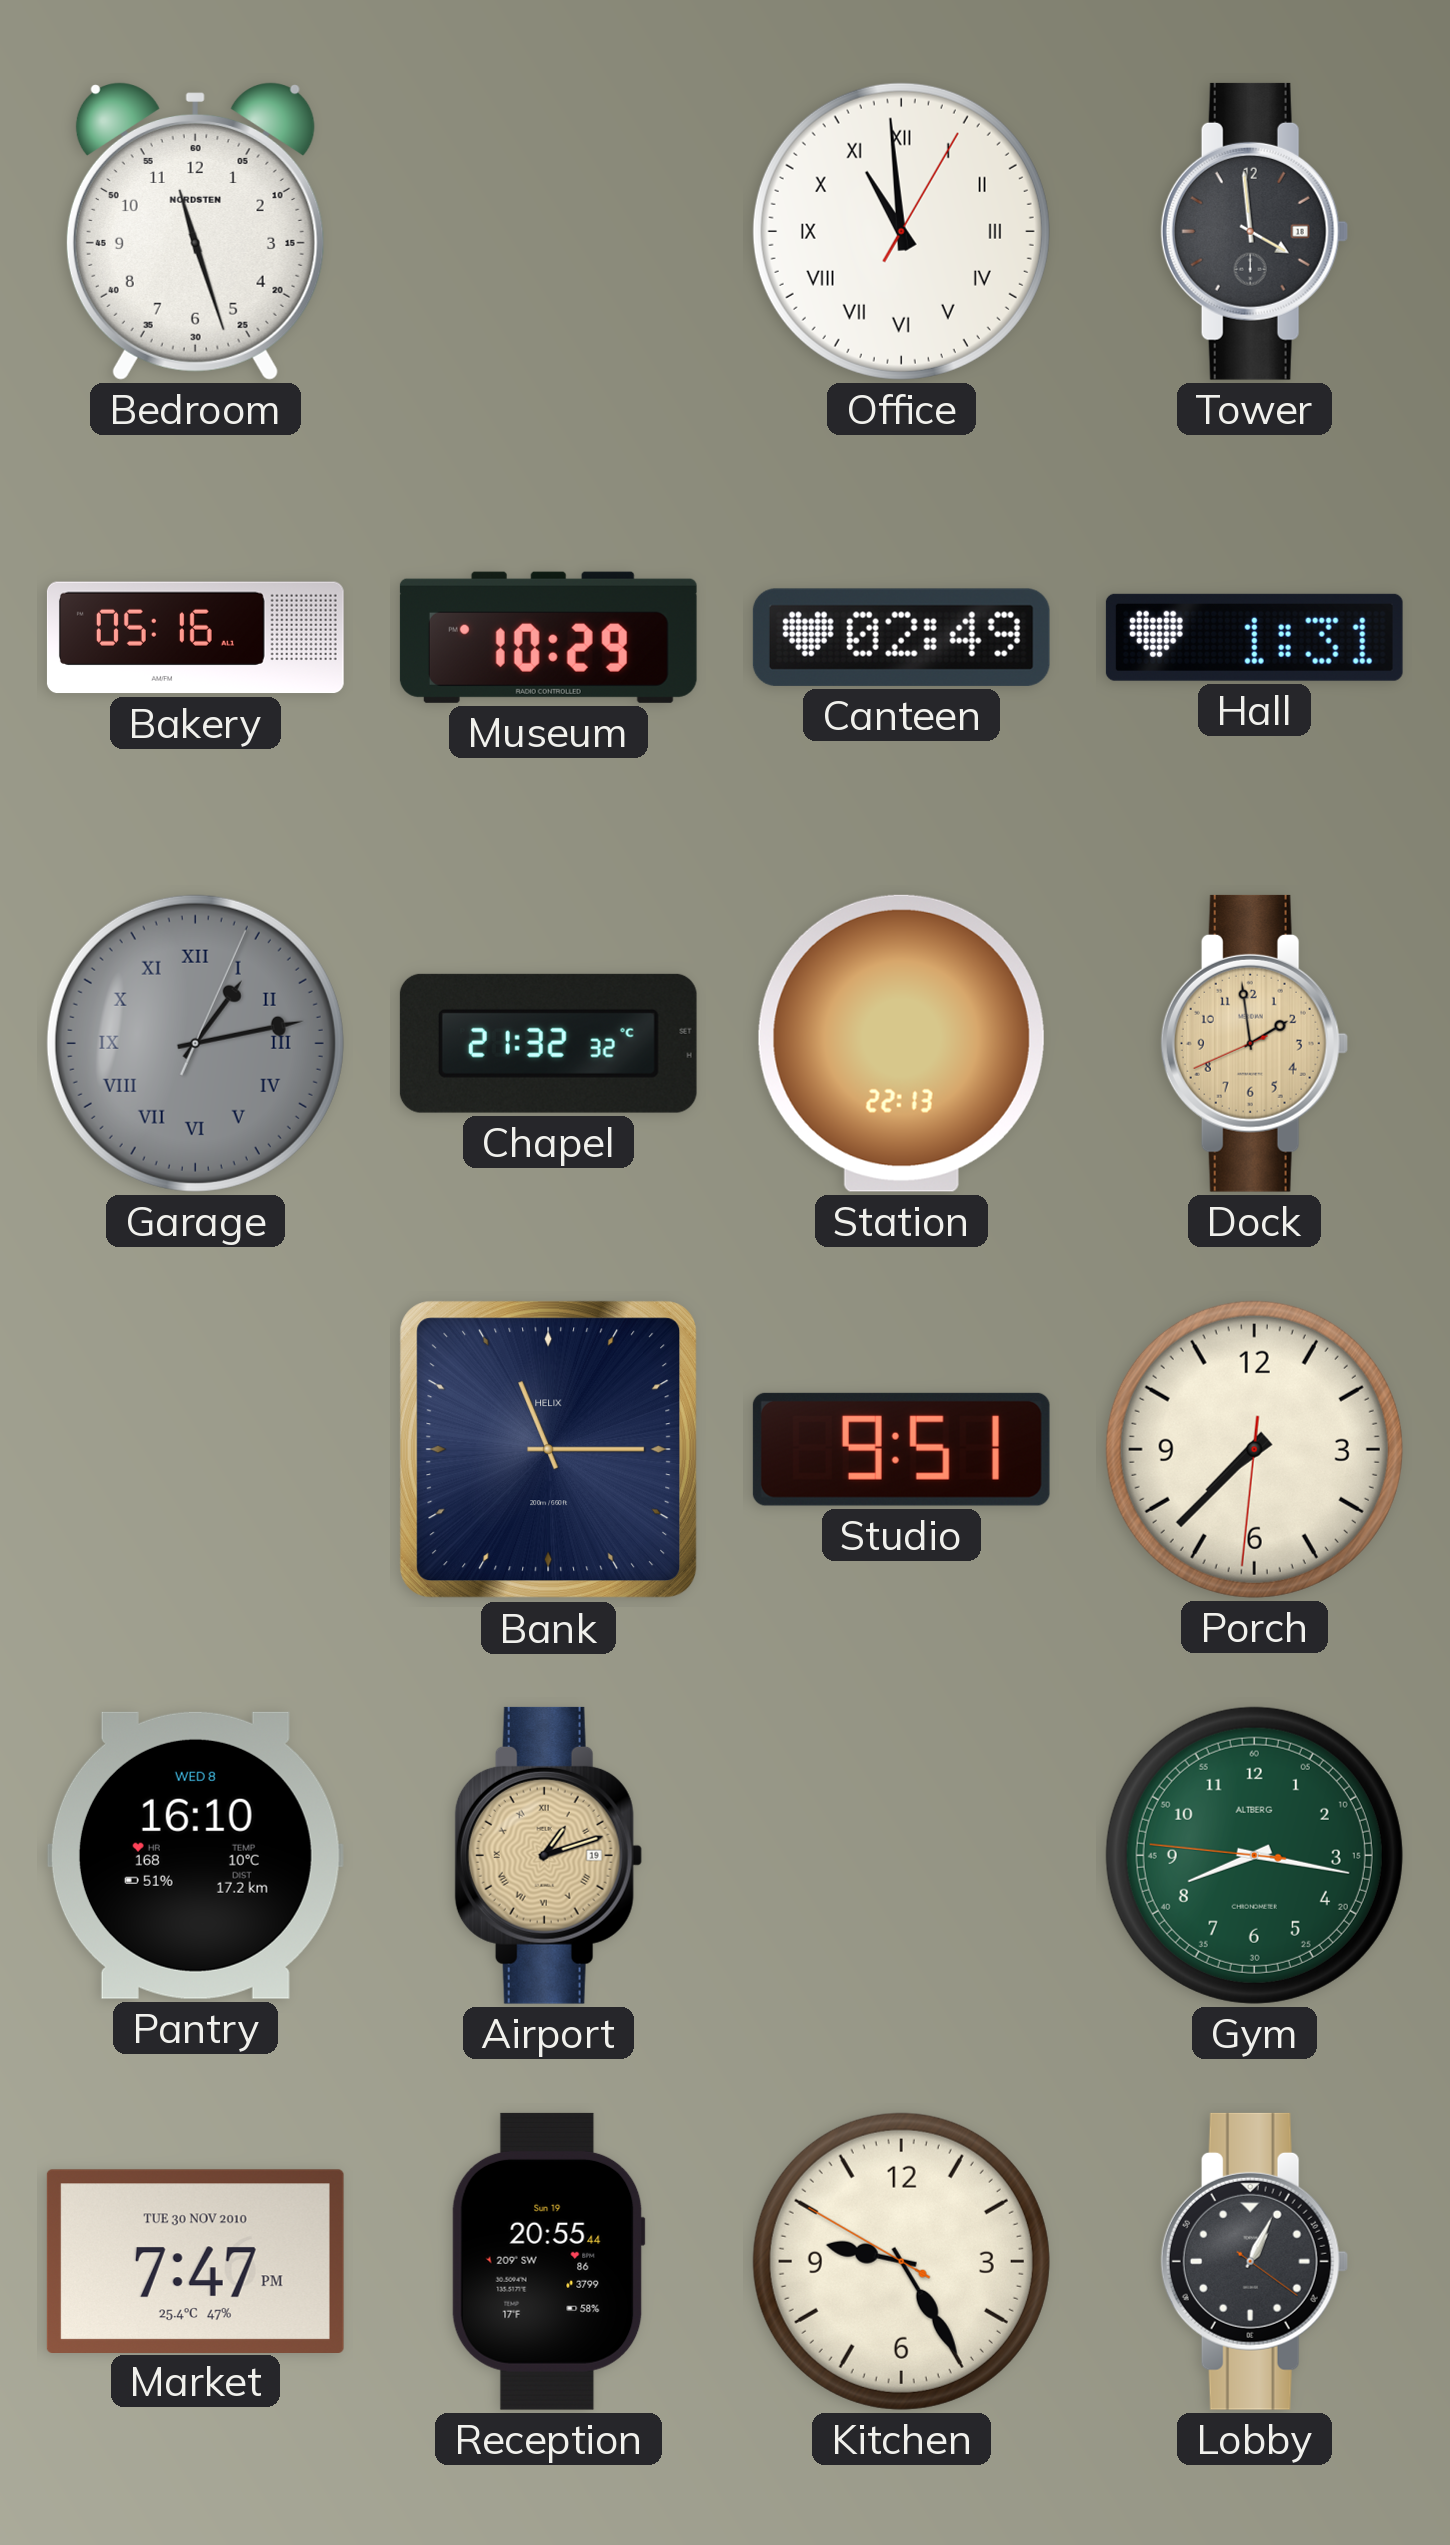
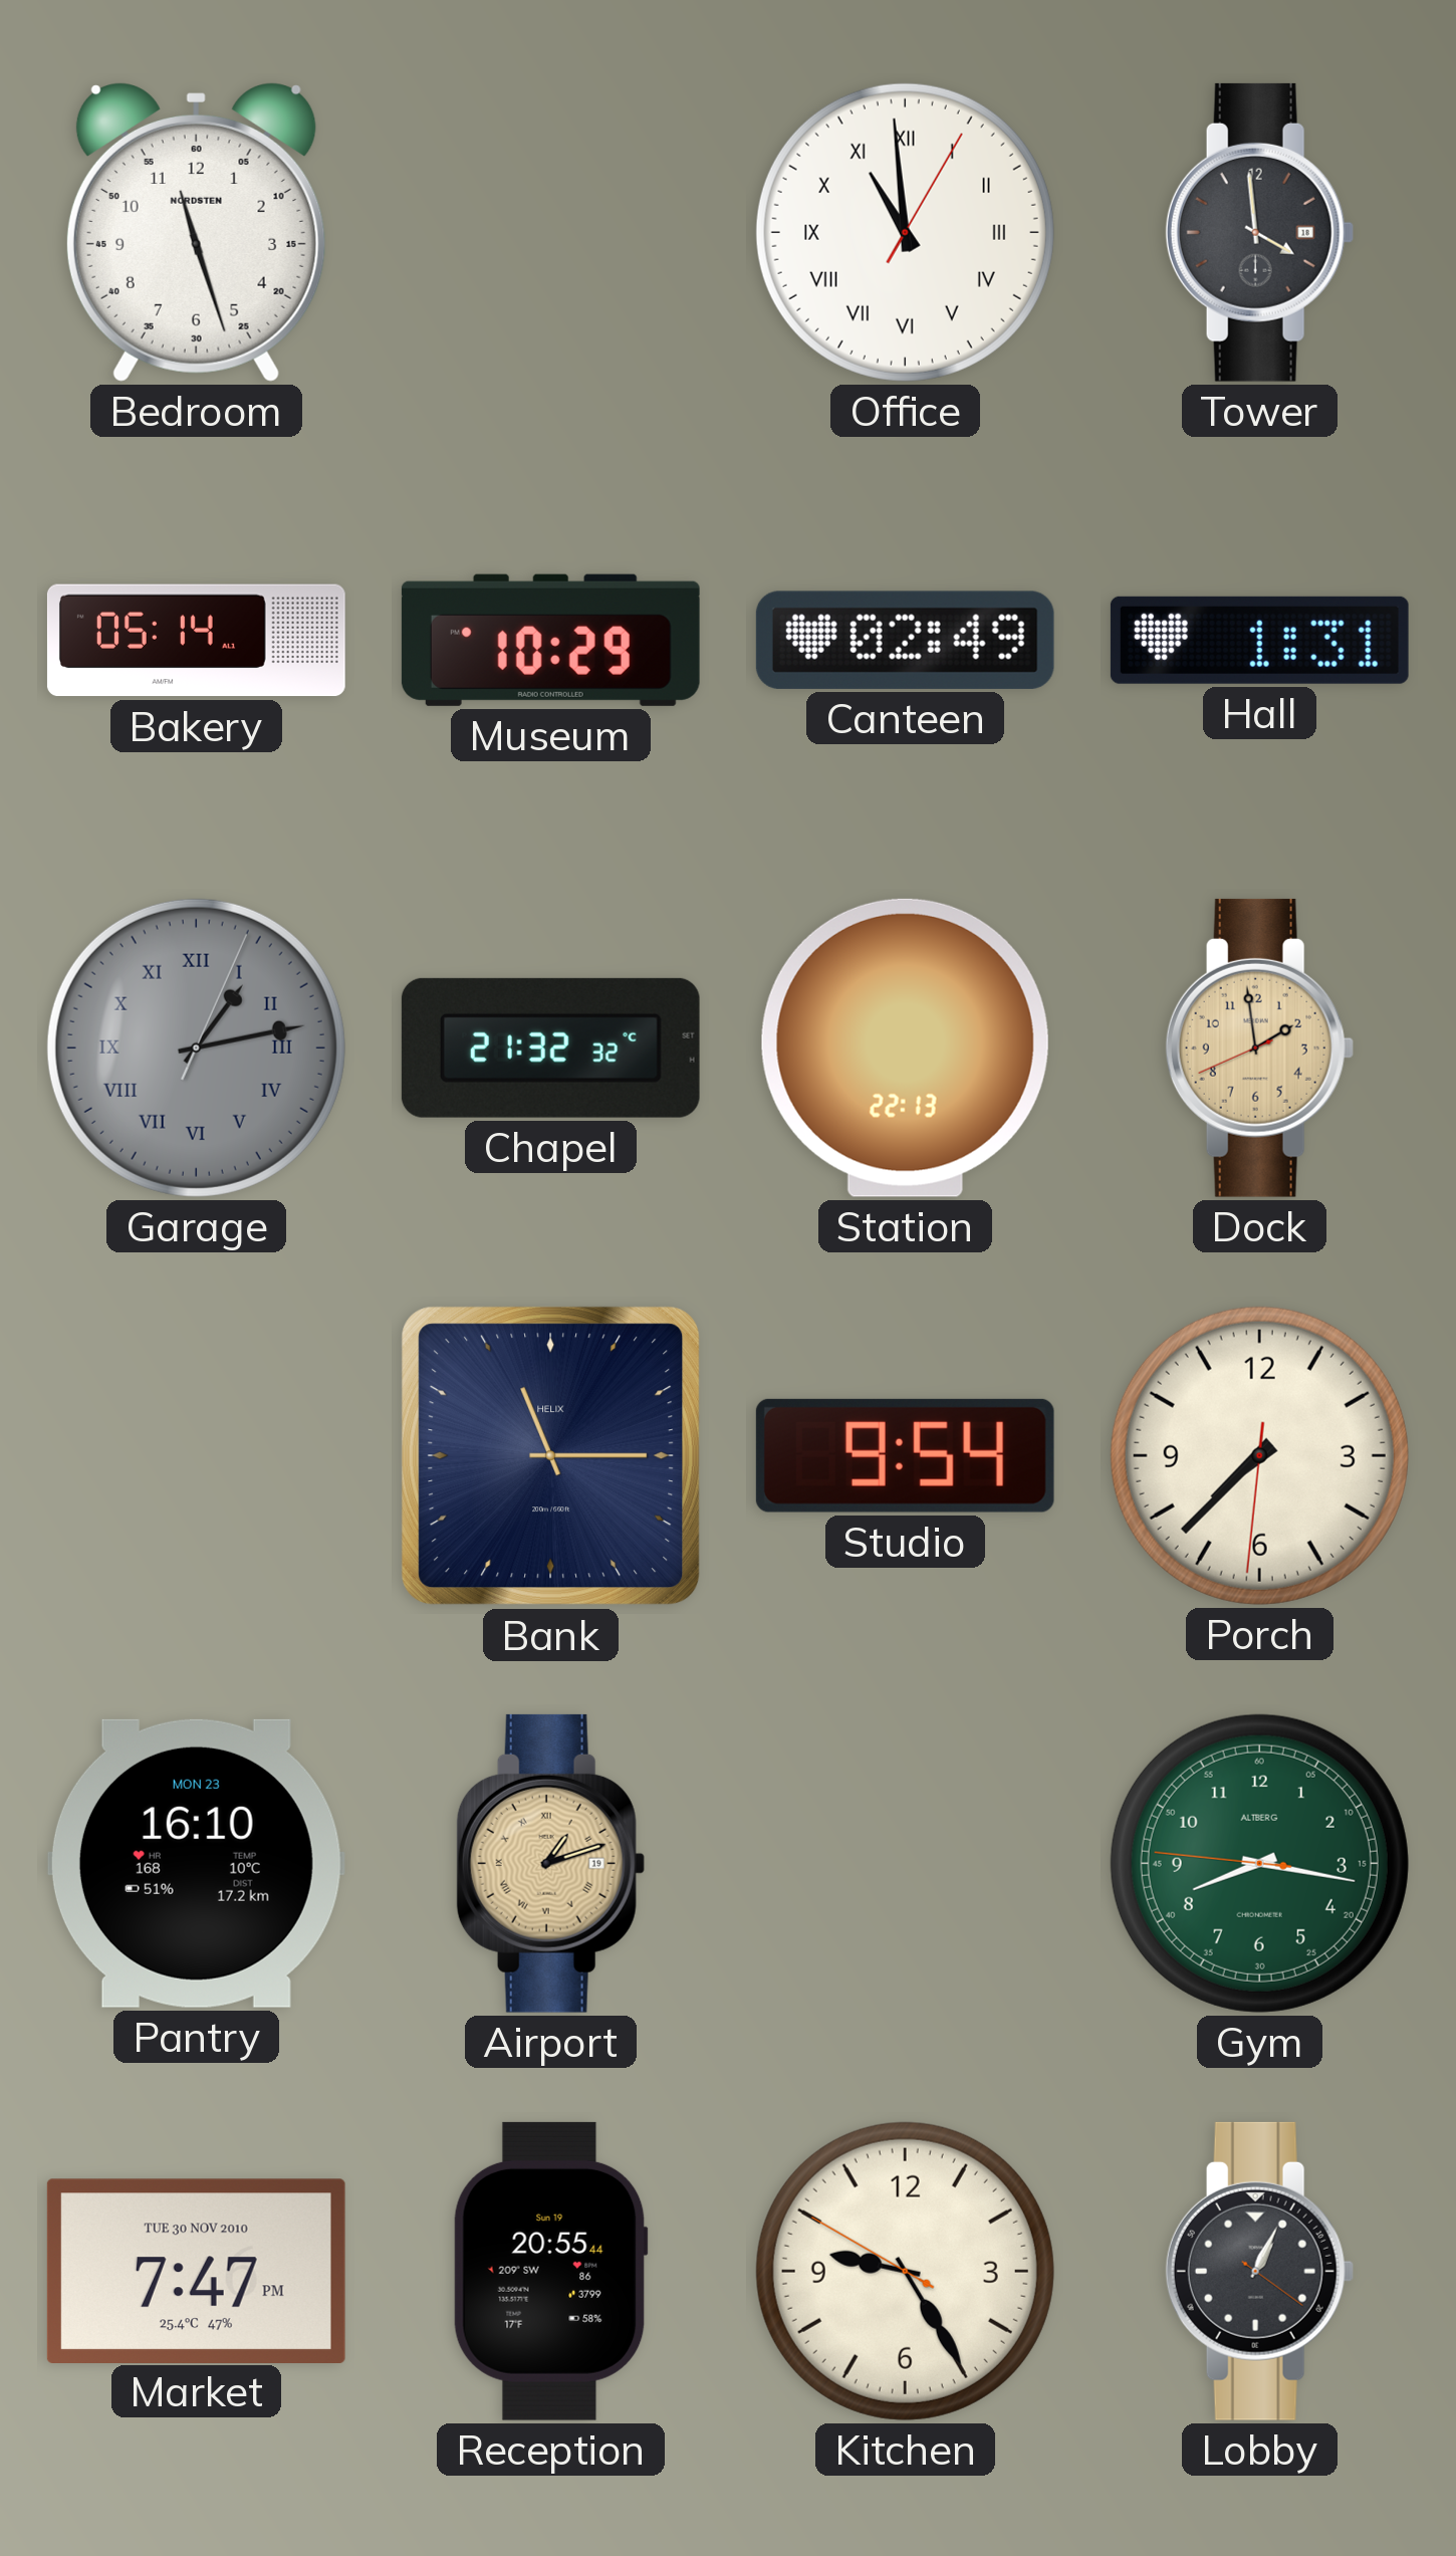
Bakery: 05:16 -> 05:14
Studio: 9:51 -> 9:54
Pantry date: WED 8 -> MON 23
